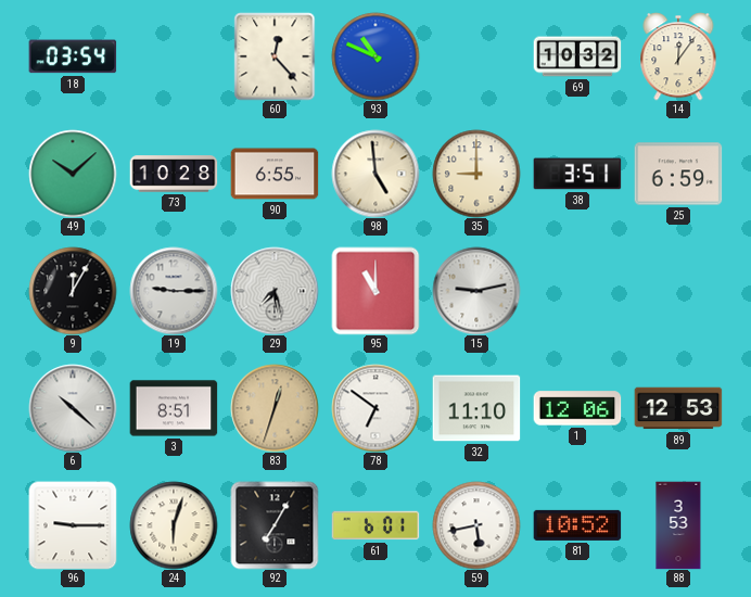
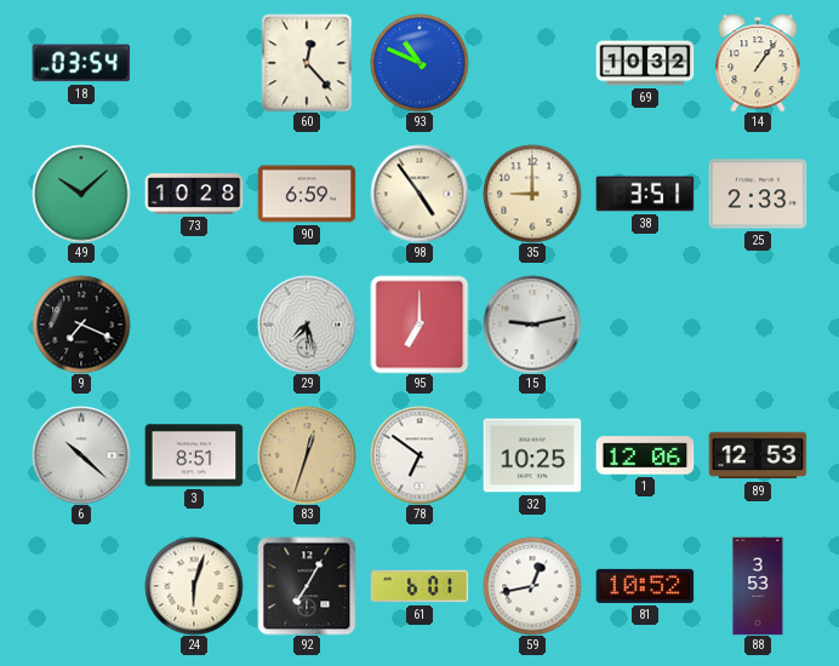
14: 12:06 -> 1:06
90: 6:55 -> 6:59
98: 4:59 -> 4:54
25: 6:59 -> 2:33
9: 12:05 -> 7:19
19: 9:15 -> none
95: 11:00 -> 7:00
32: 11:10 -> 10:25
96: 9:15 -> none
59: 5:43 -> 12:43
